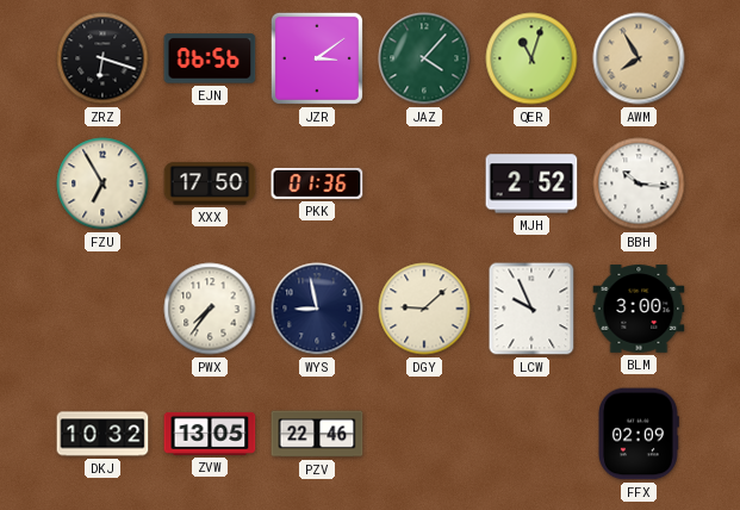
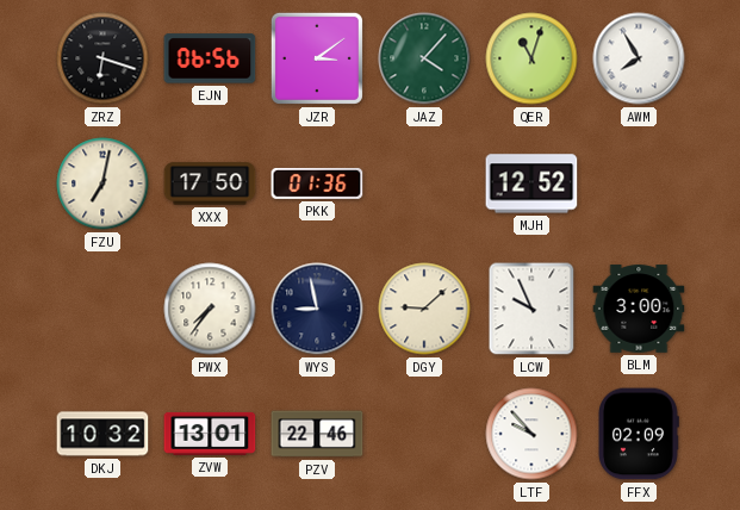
AWM dial: champagne -> white
FZU: 6:55 -> 7:02
MJH: 2:52 -> 12:52
BBH: 10:16 -> none
ZVW: 13:05 -> 13:01
LTF: none -> 9:53
